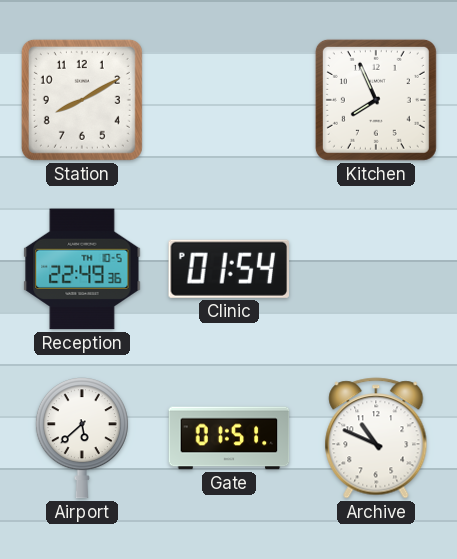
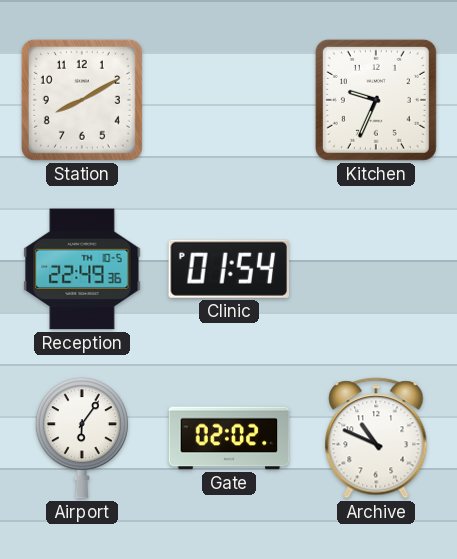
Kitchen: 7:56 -> 9:34
Airport: 5:38 -> 6:06
Gate: 01:51 -> 02:02
